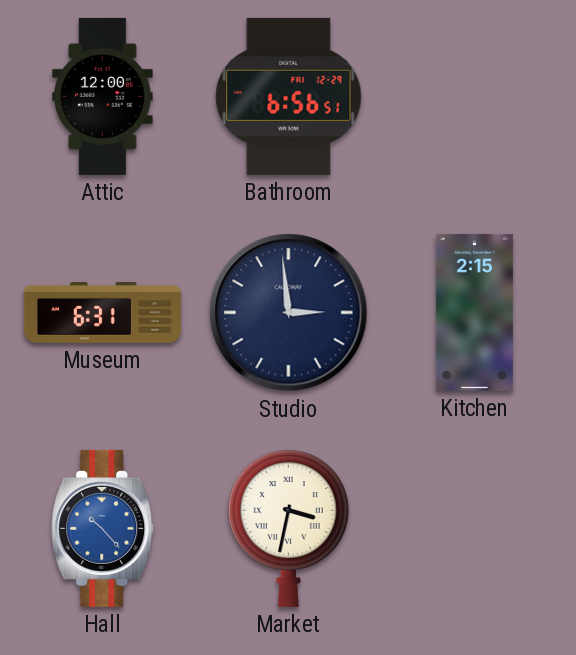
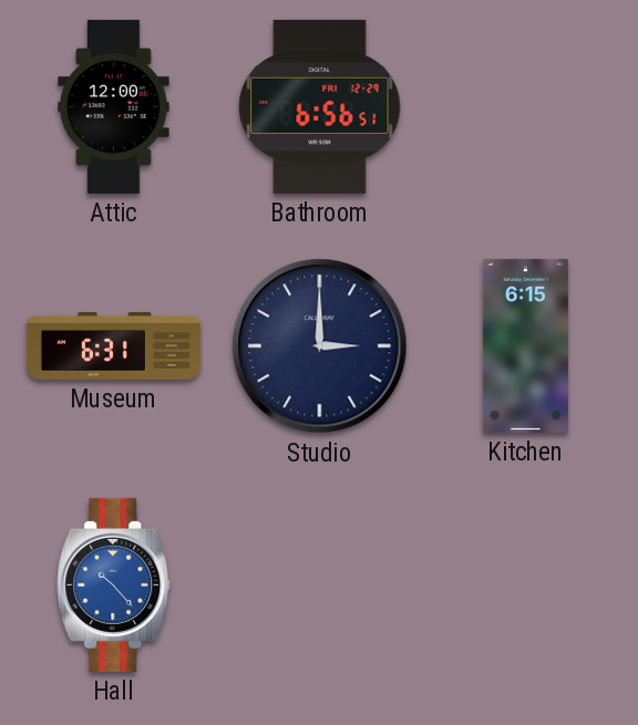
Studio: 2:59 -> 3:00
Kitchen: 2:15 -> 6:15
Market: 3:32 -> none
